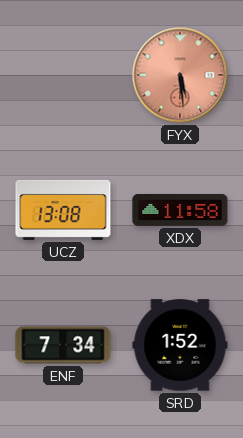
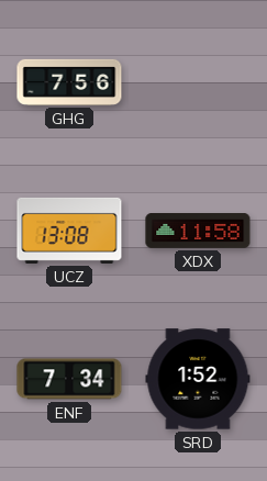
GHG: none -> 7:56
FYX: 5:29 -> none
